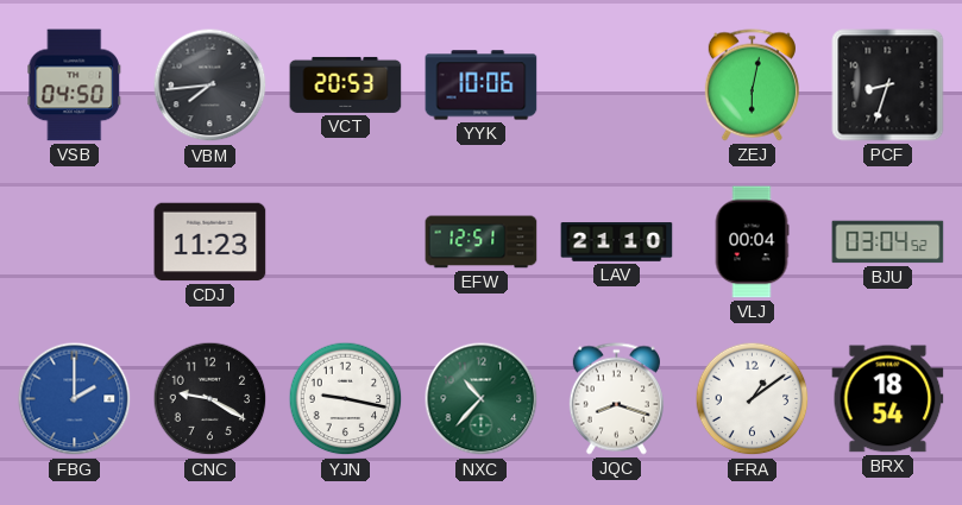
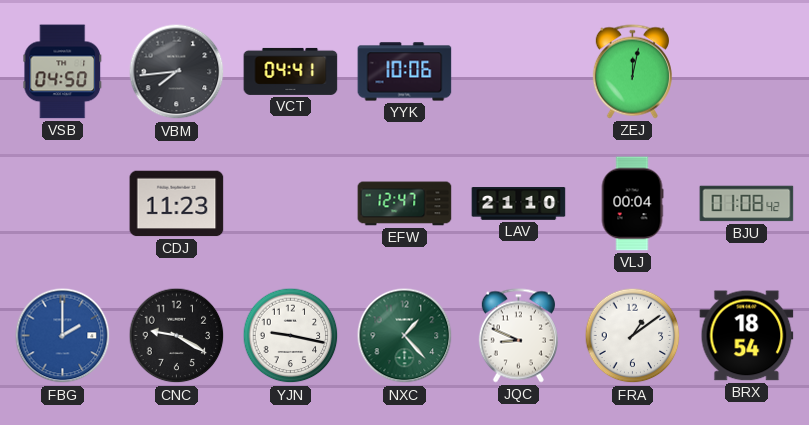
VCT: 20:53 -> 04:41
ZEJ: 6:02 -> 12:02
PCF: 8:33 -> none
EFW: 12:51 -> 12:47
BJU: 03:04 -> 01:08
NXC: 10:37 -> 1:23
JQC: 8:18 -> 8:49
